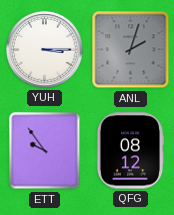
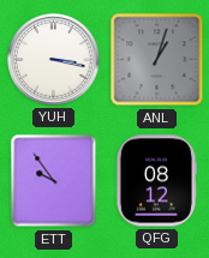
YUH: 3:15 -> 3:17
ANL: 2:03 -> 1:03
